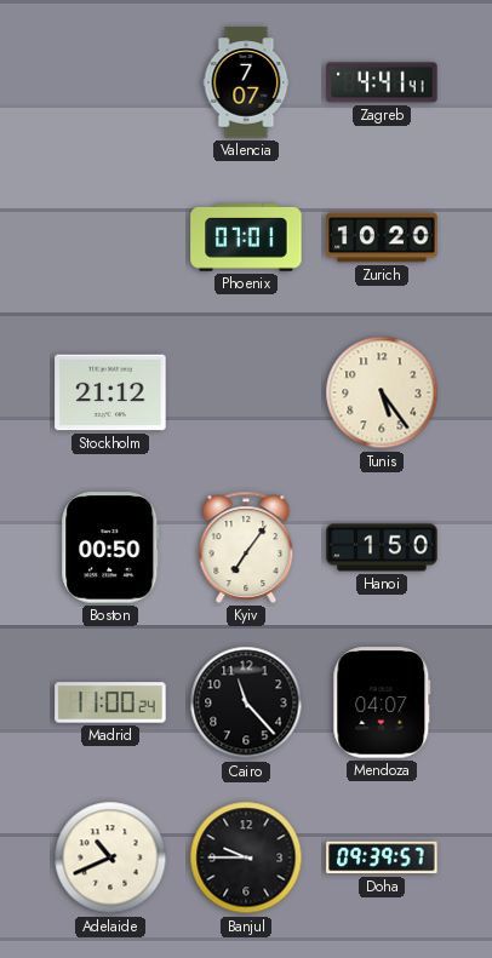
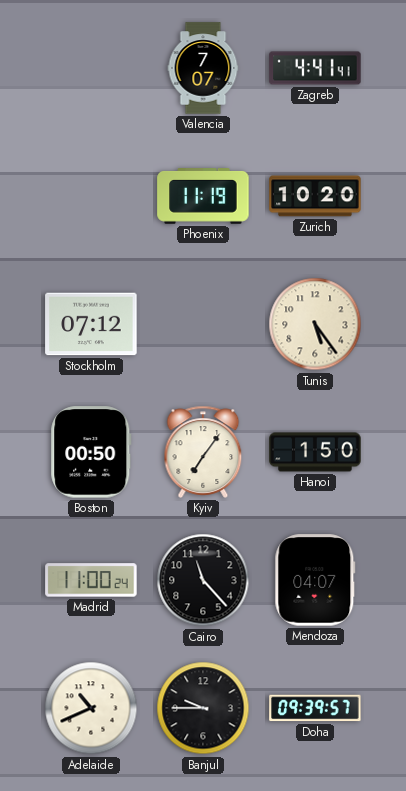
Phoenix: 07:01 -> 11:19
Stockholm: 21:12 -> 07:12
